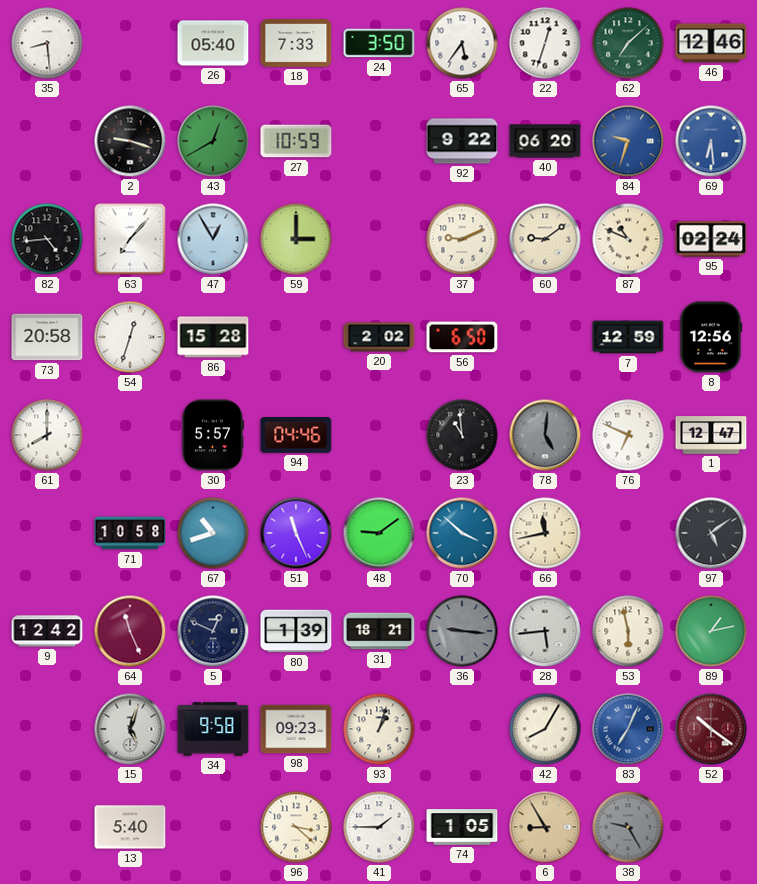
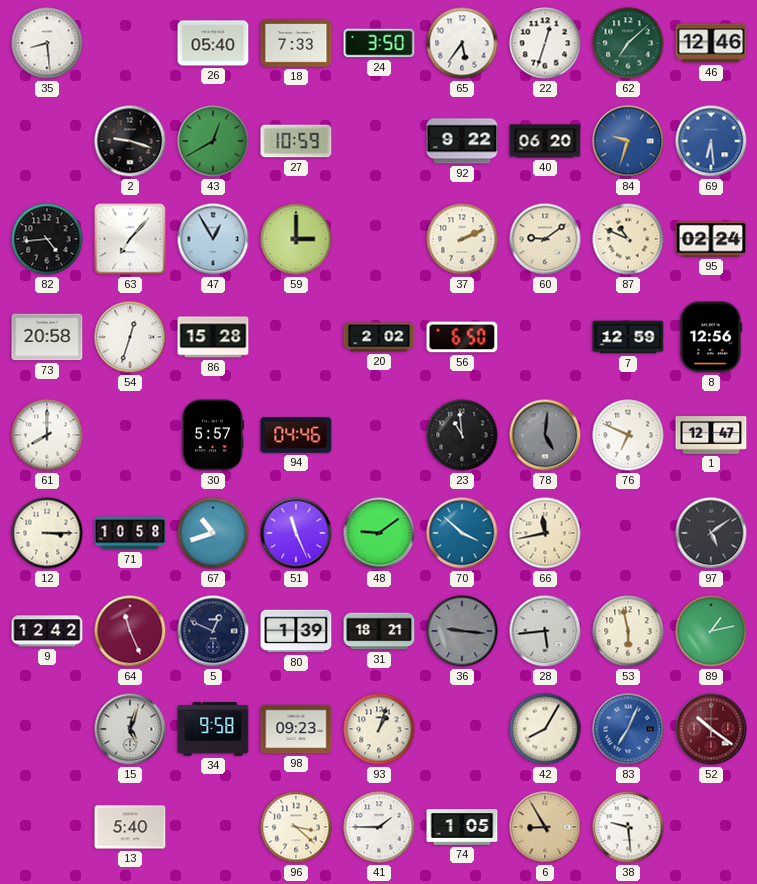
37: 9:11 -> 2:11
12: none -> 3:15
38: 9:25 -> 9:29
38 dial: grey -> white
